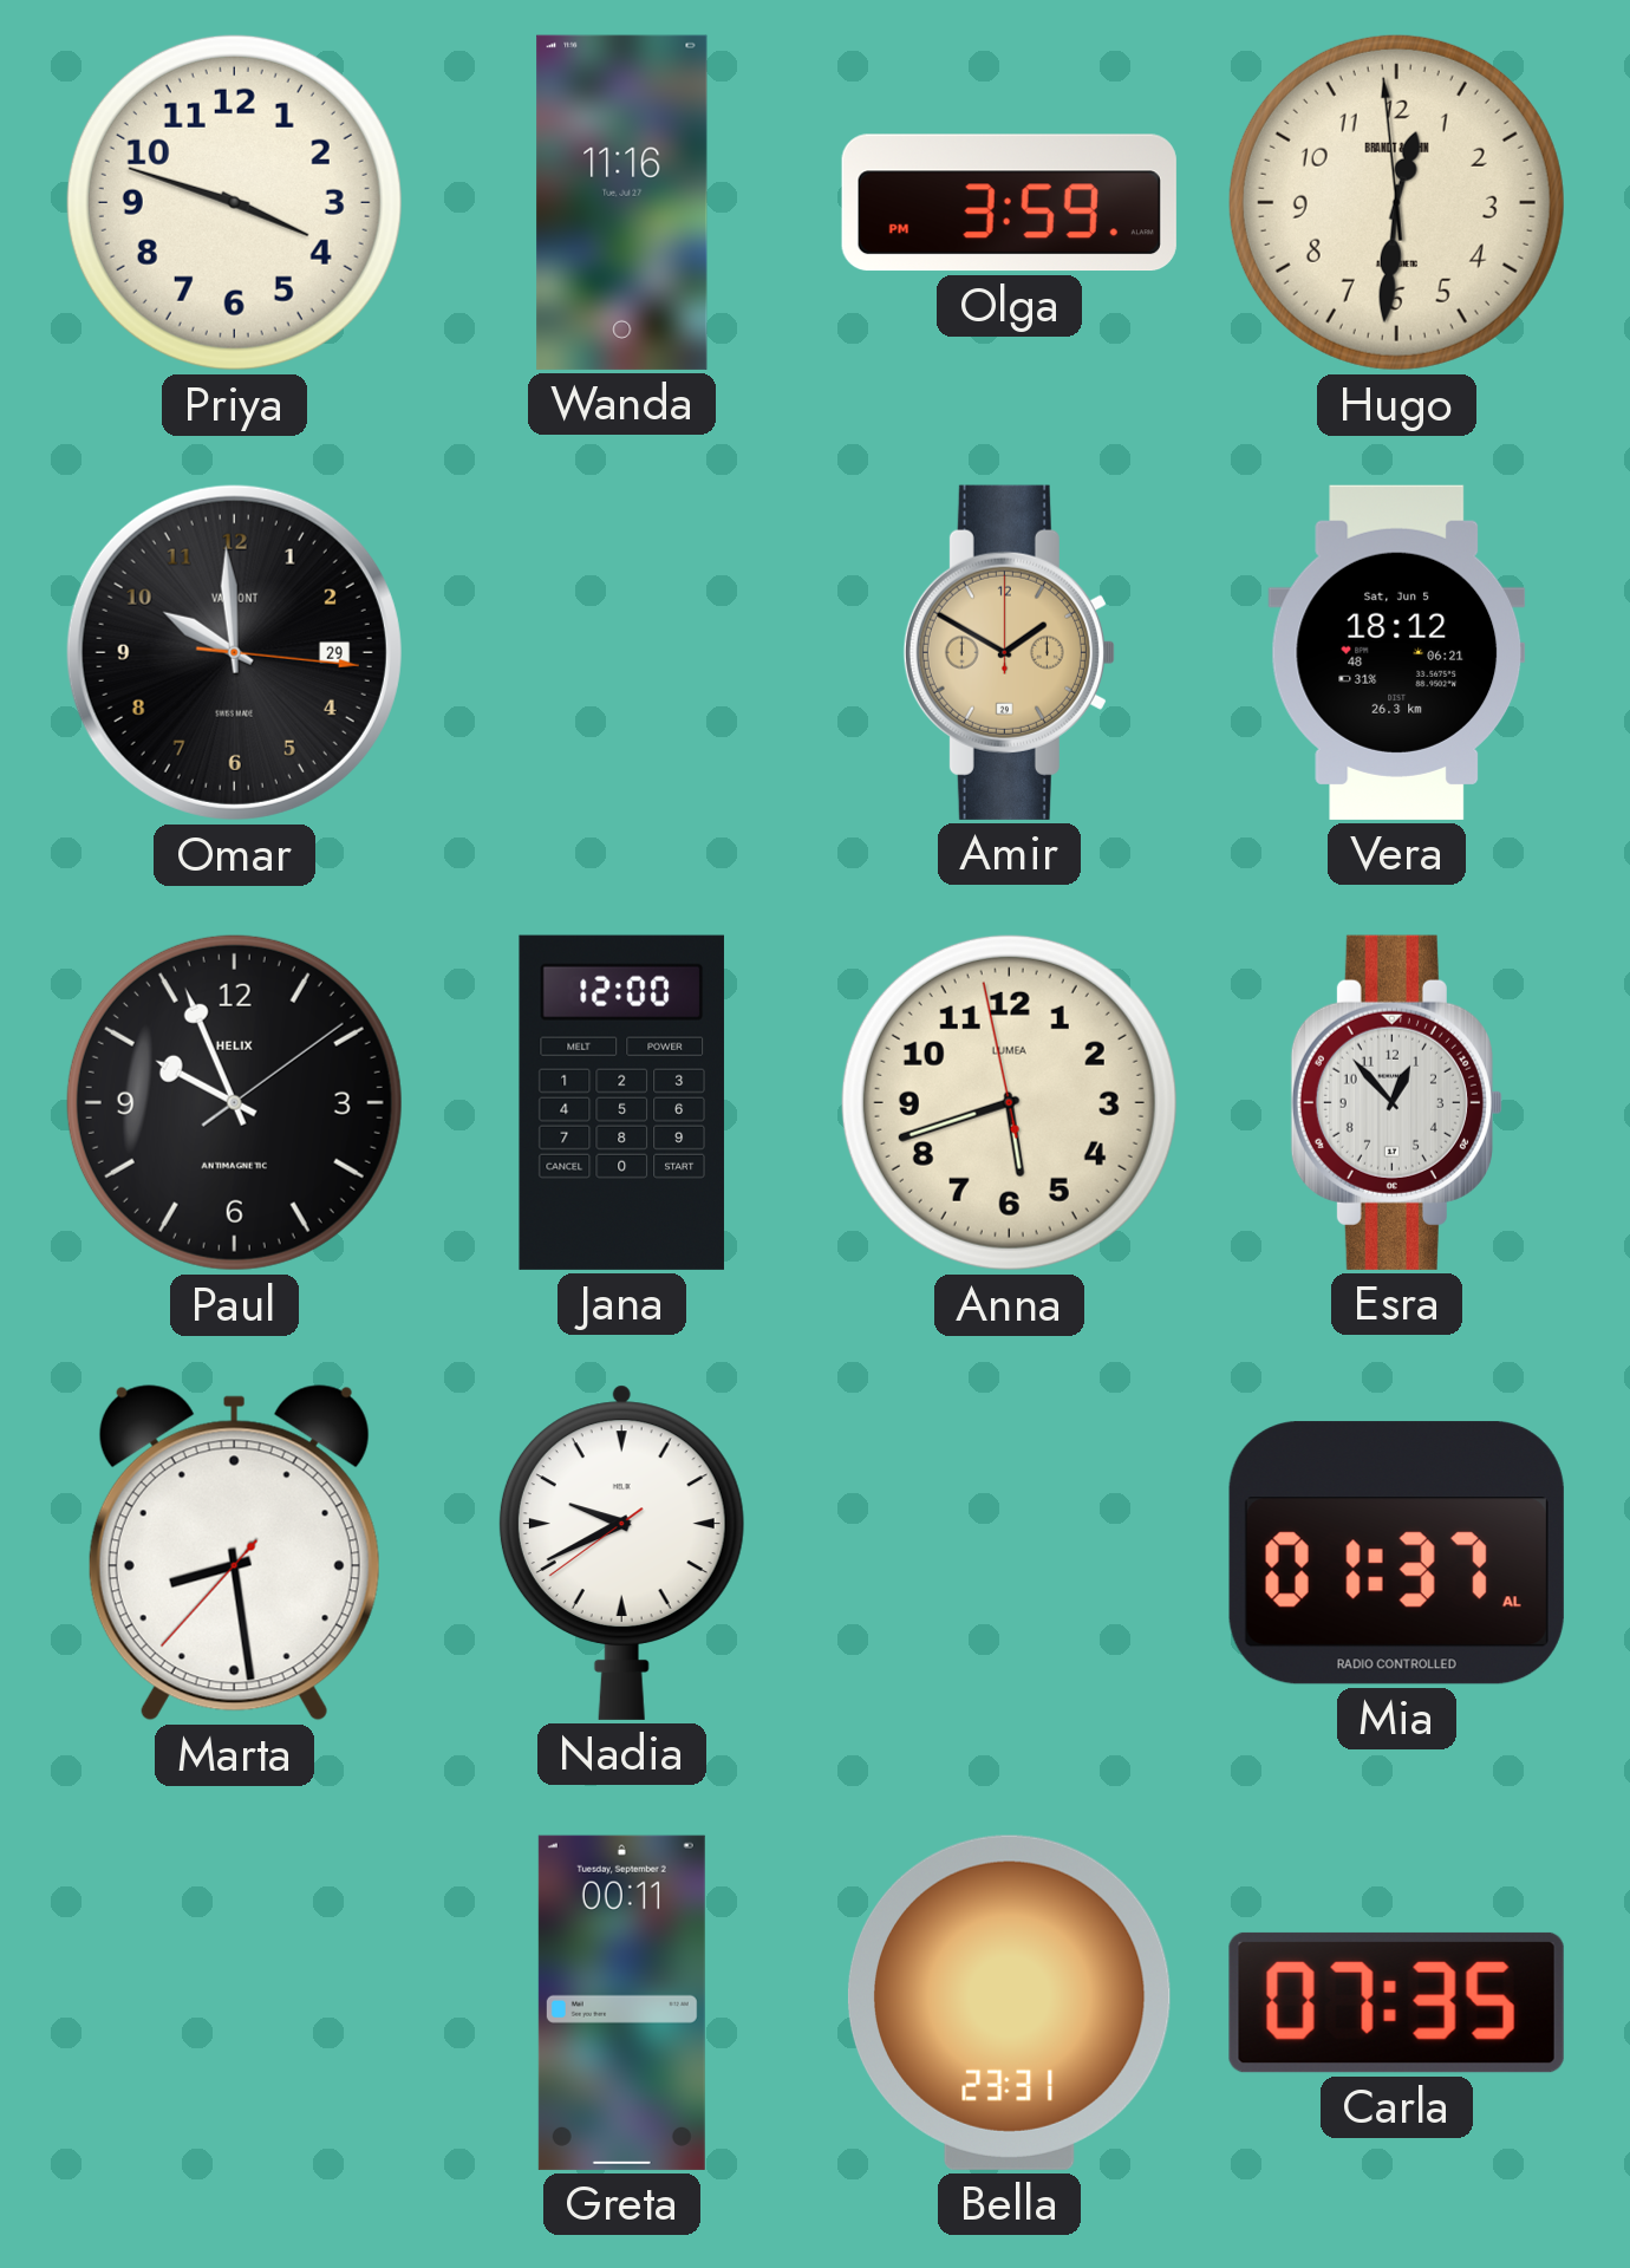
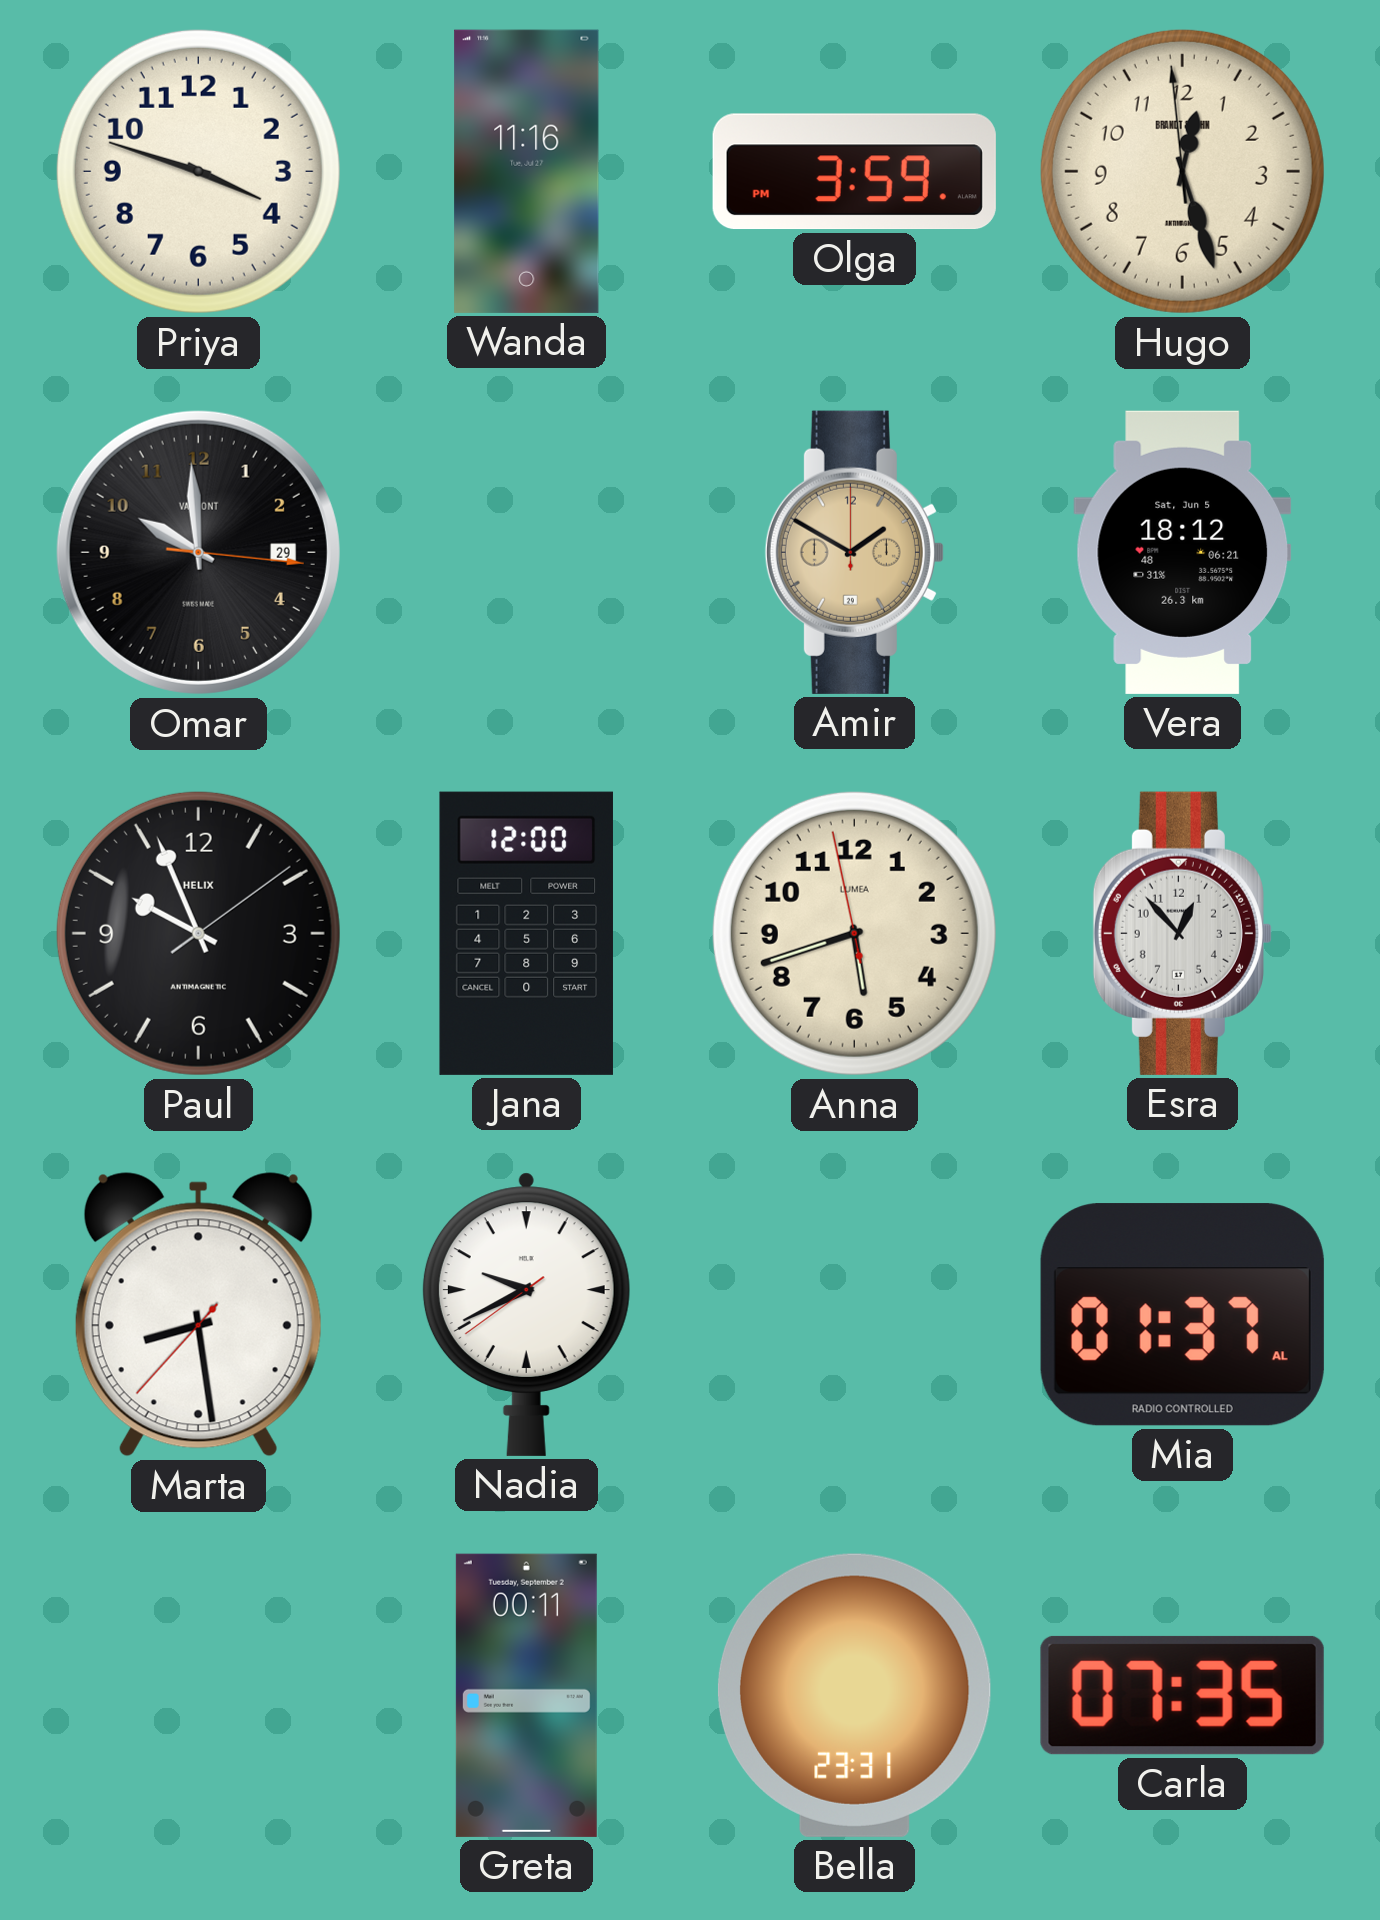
Hugo: 12:30 -> 12:26
